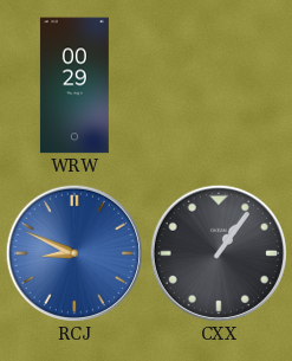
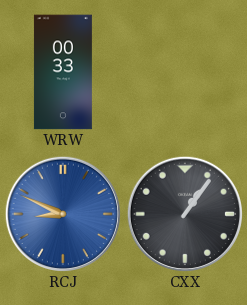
WRW: 00:29 -> 00:33
